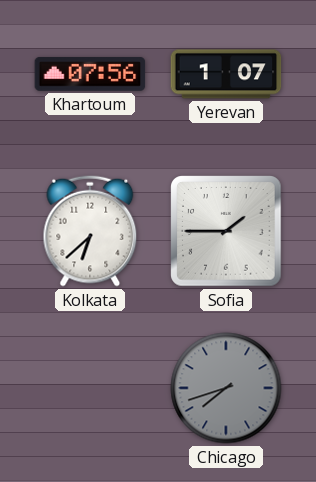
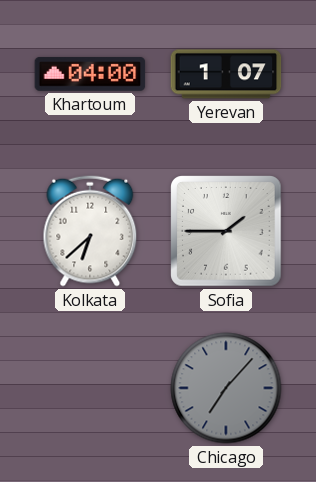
Khartoum: 07:56 -> 04:00
Chicago: 7:42 -> 7:07
